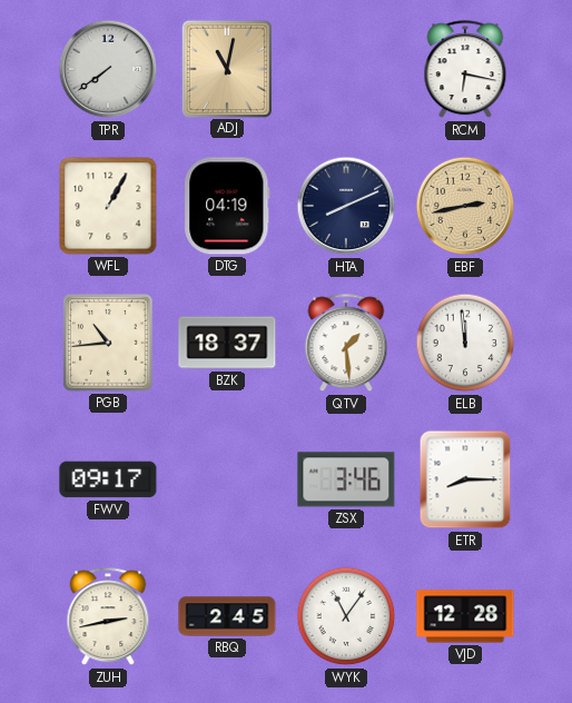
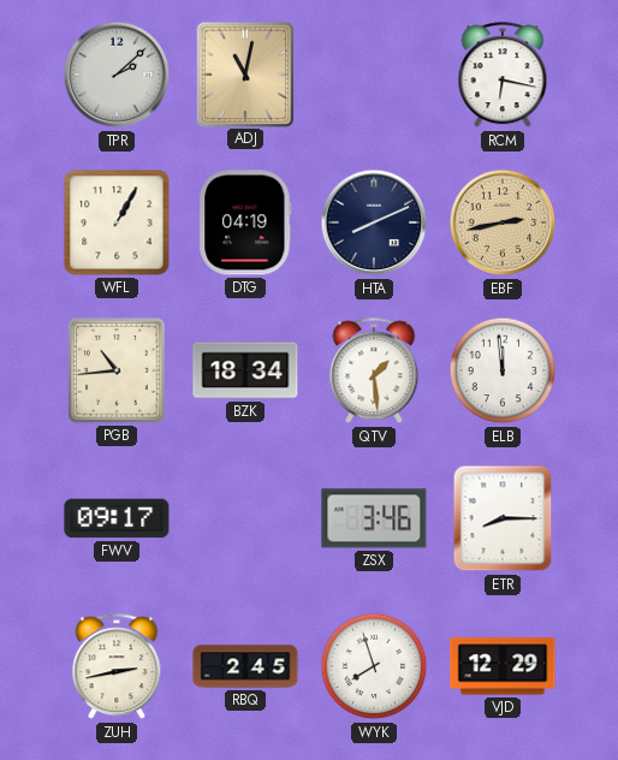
TPR: 7:39 -> 2:08
BZK: 18:37 -> 18:34
WYK: 11:06 -> 7:57
VJD: 12:28 -> 12:29
